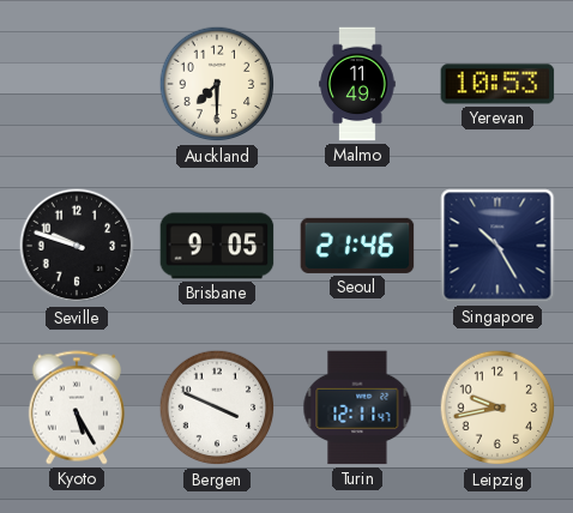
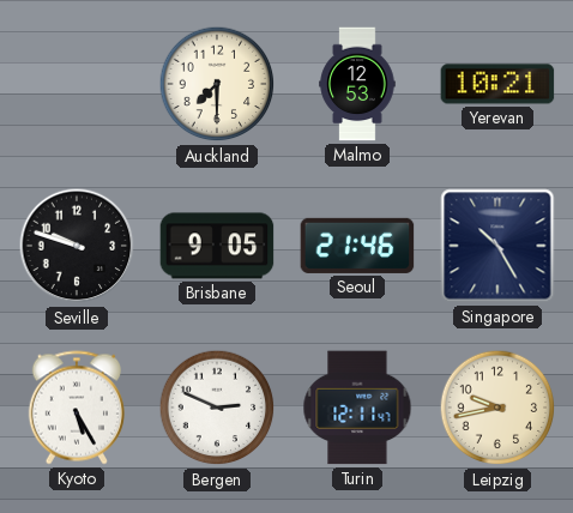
Malmo: 11:49 -> 12:53
Yerevan: 10:53 -> 10:21
Bergen: 3:49 -> 2:49
